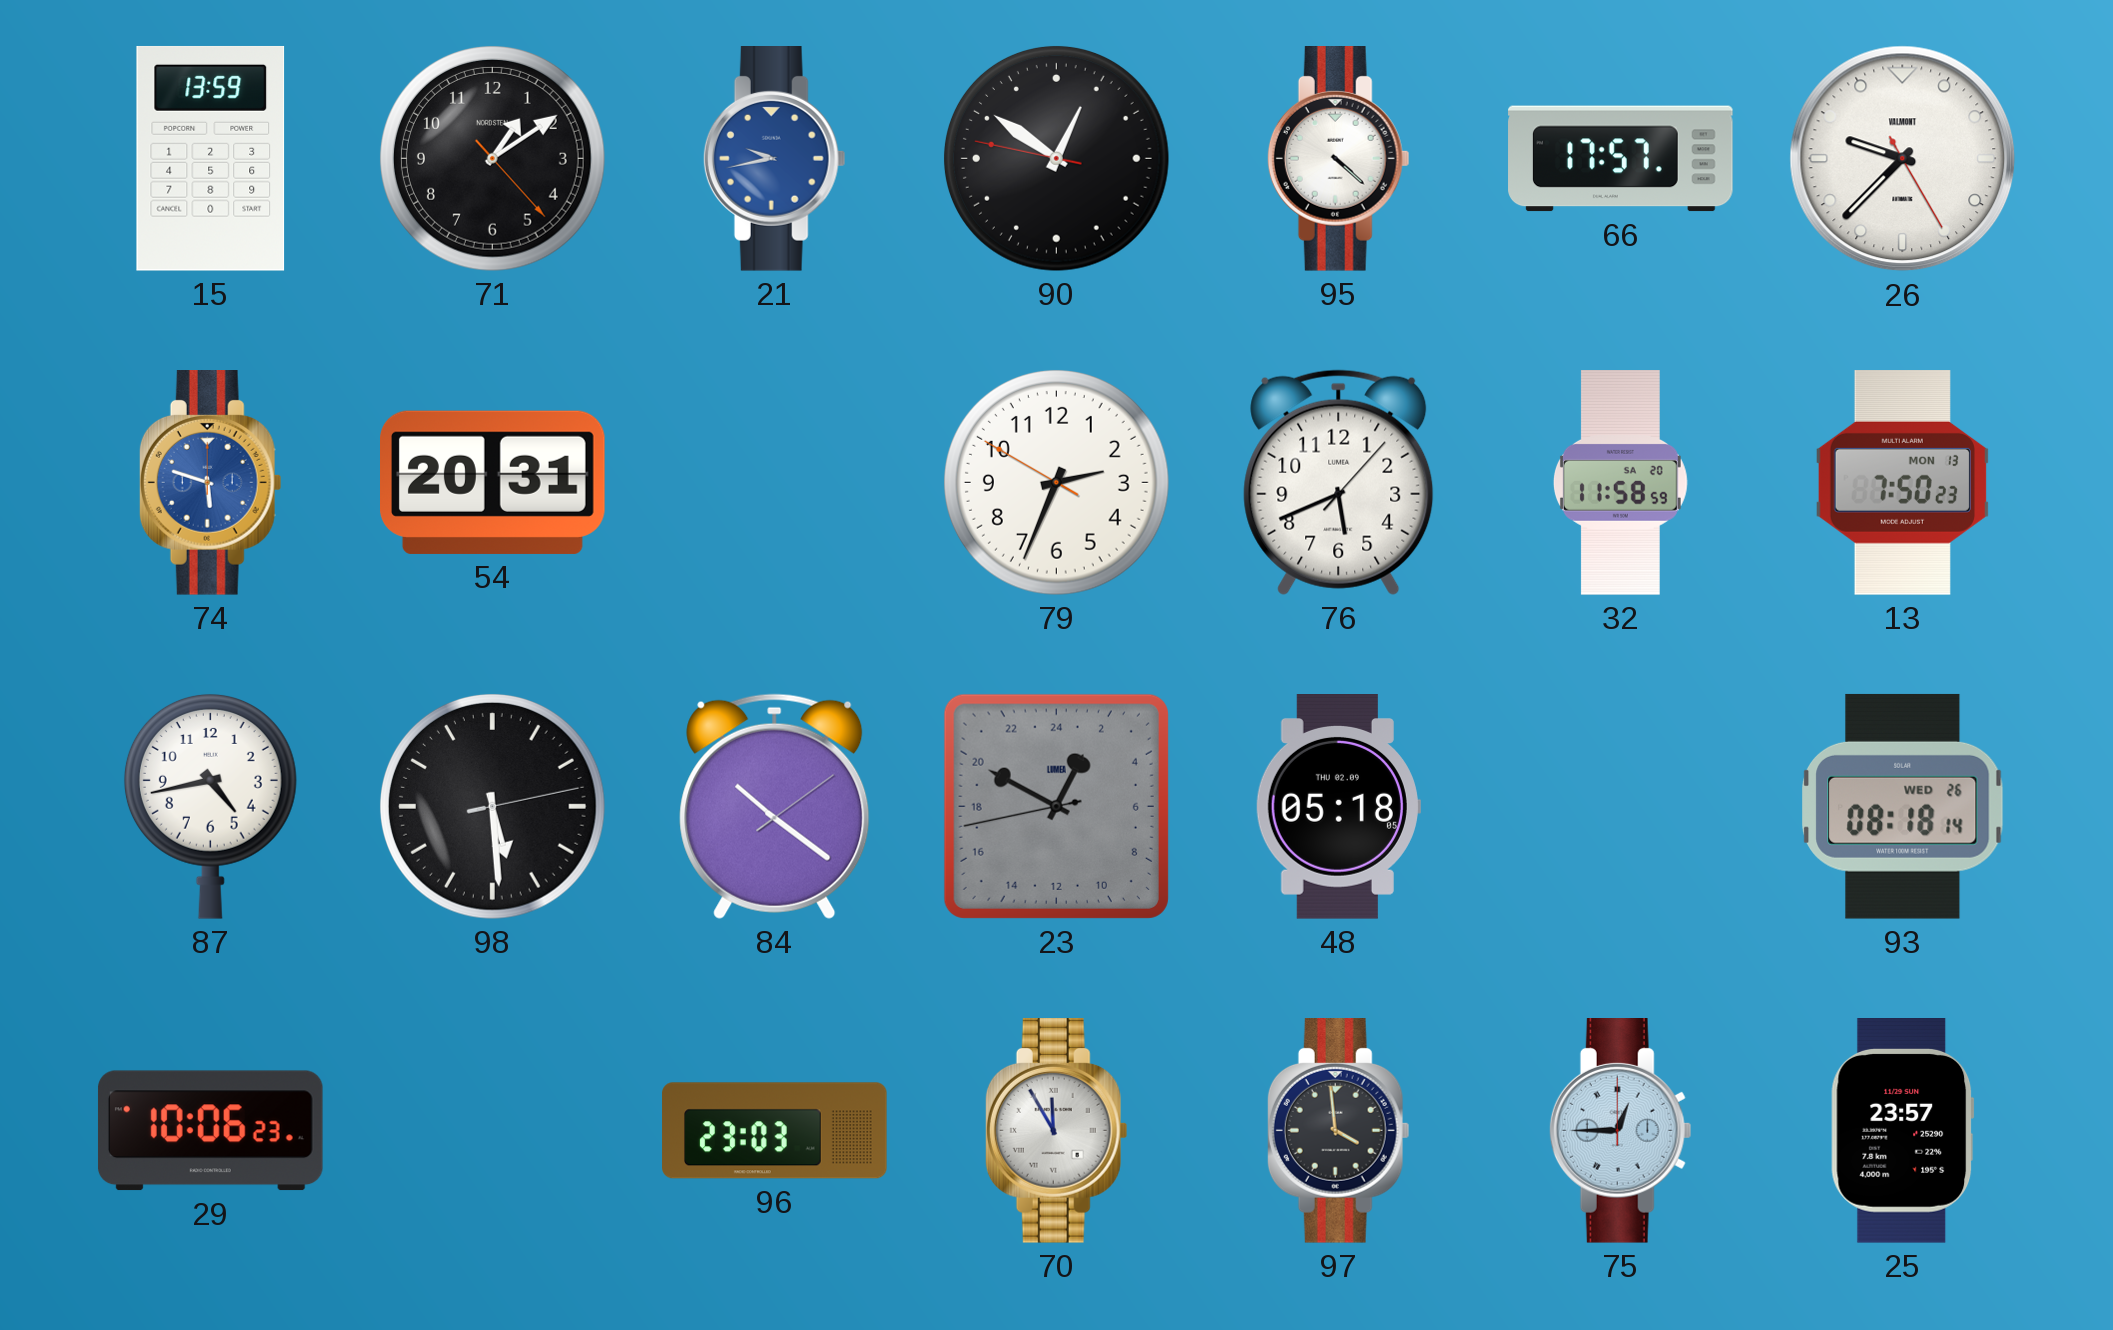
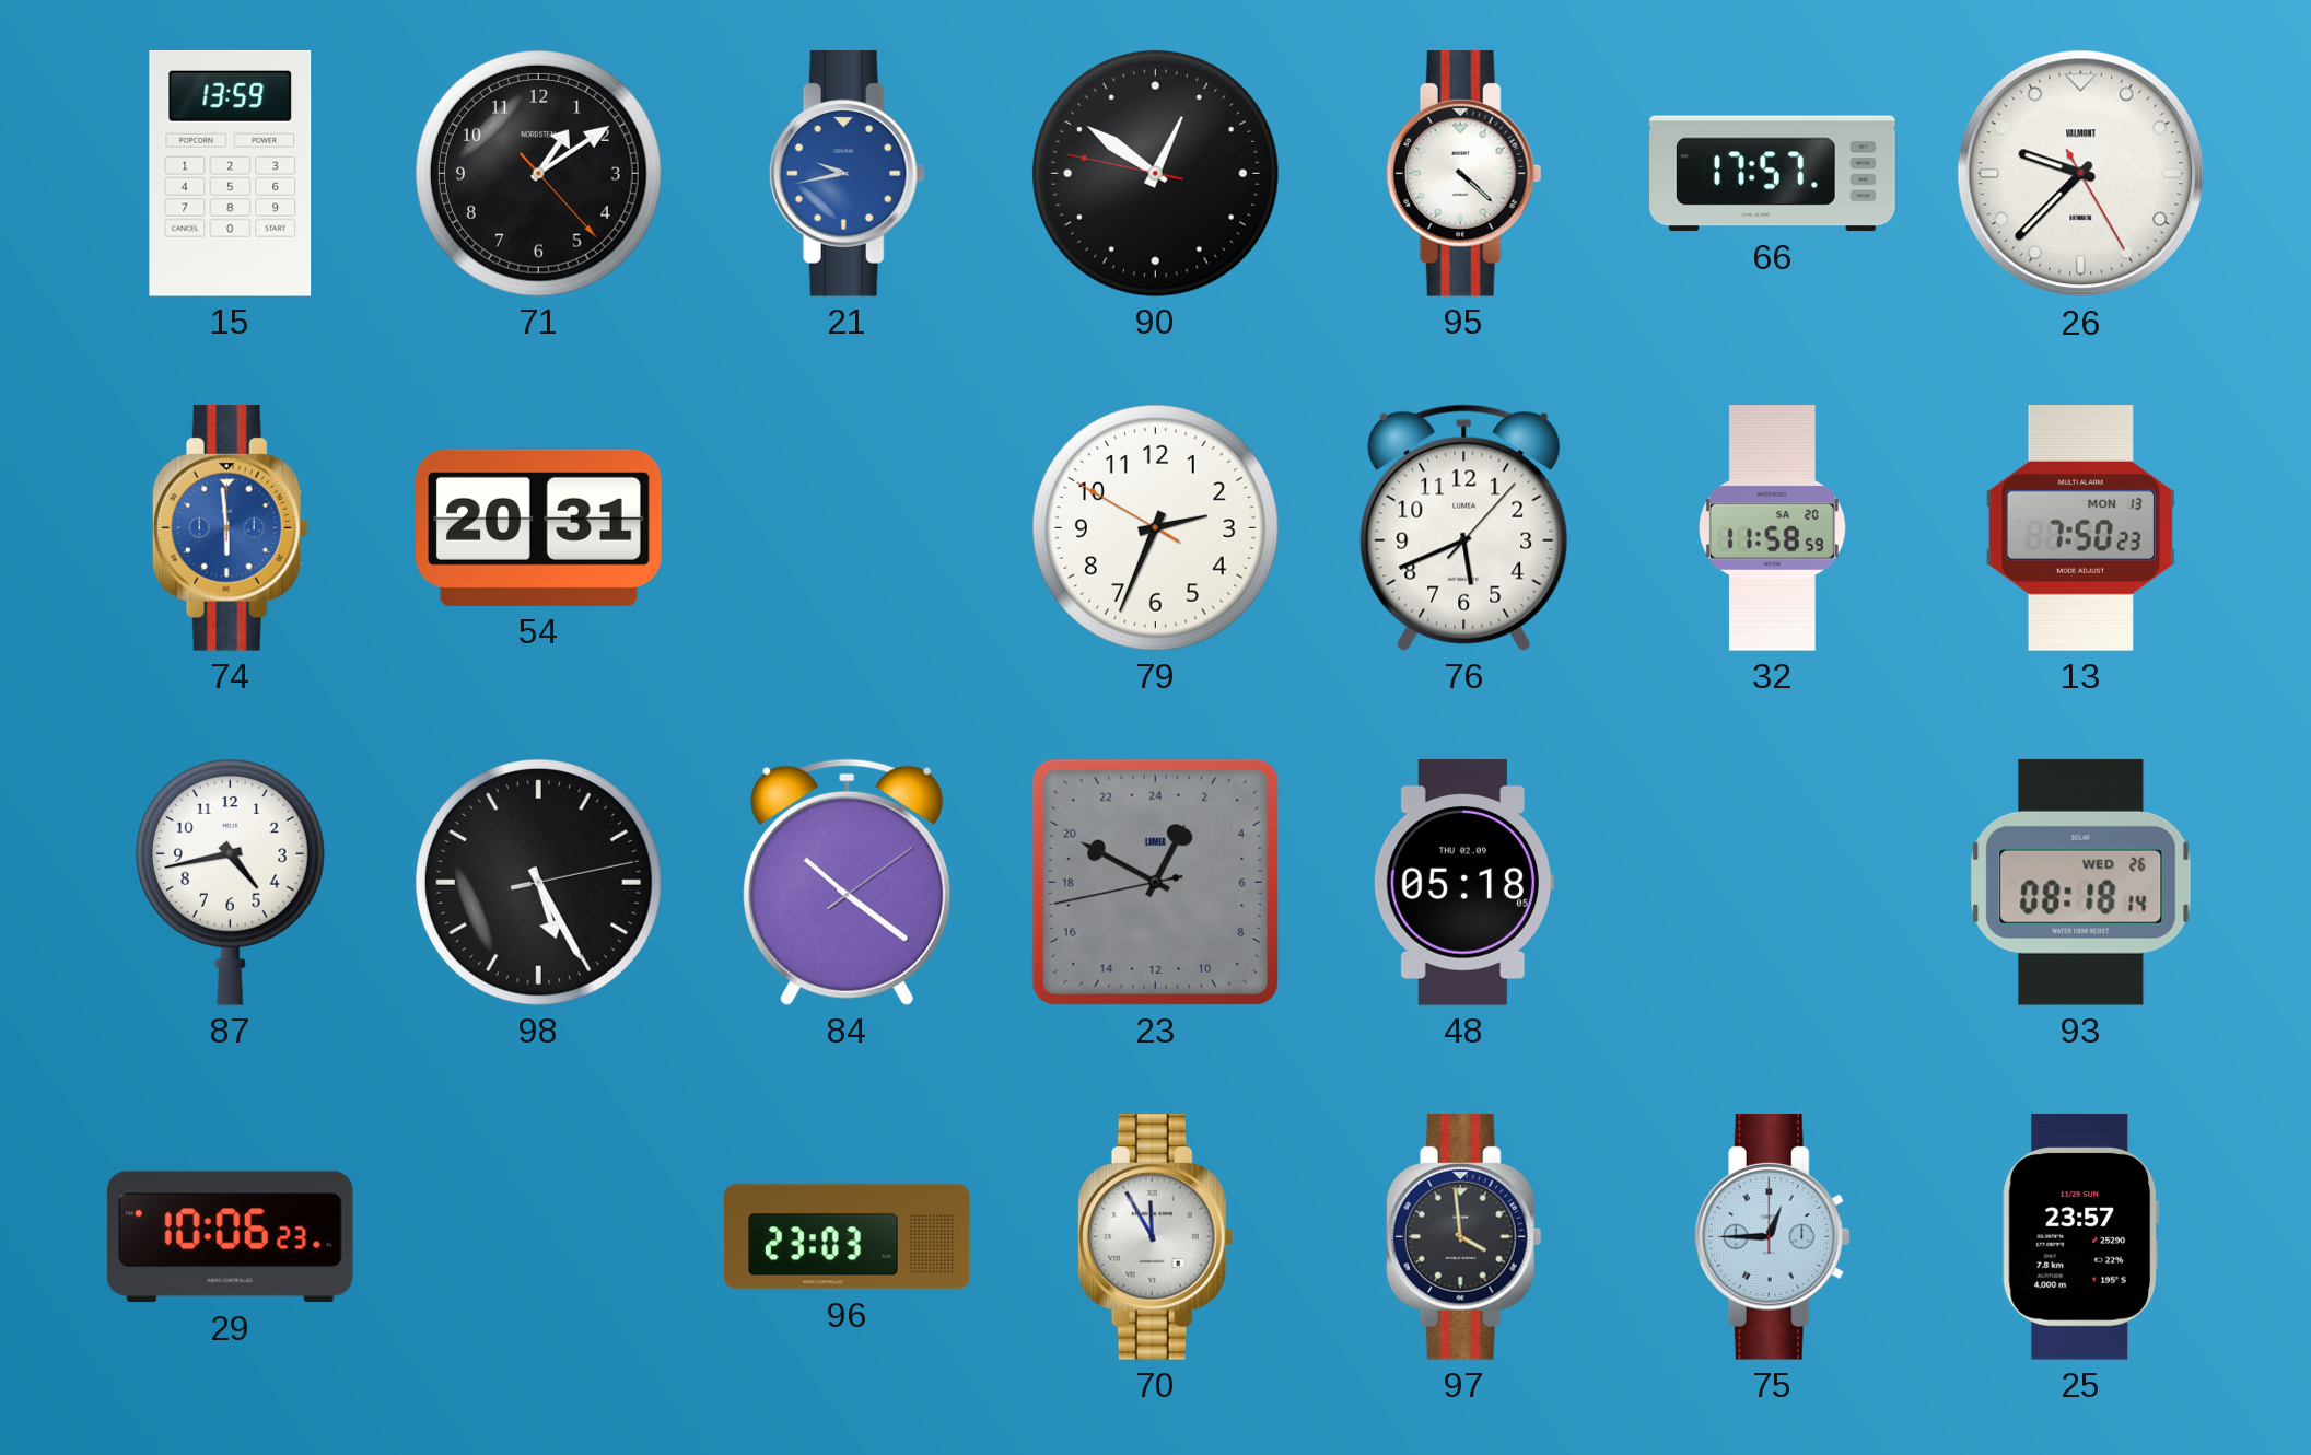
74: 5:48 -> 5:59
98: 5:29 -> 5:25
